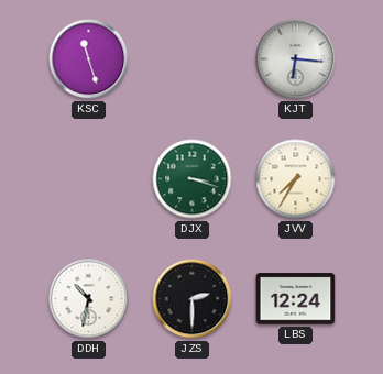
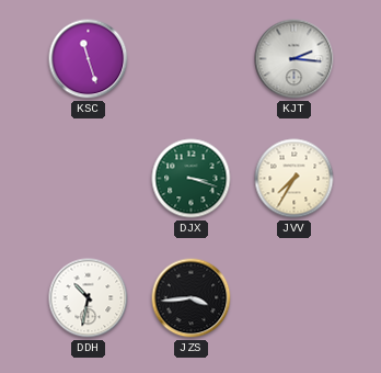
KJT: 6:16 -> 2:16
JZS: 2:30 -> 3:44
LBS: 12:24 -> none
